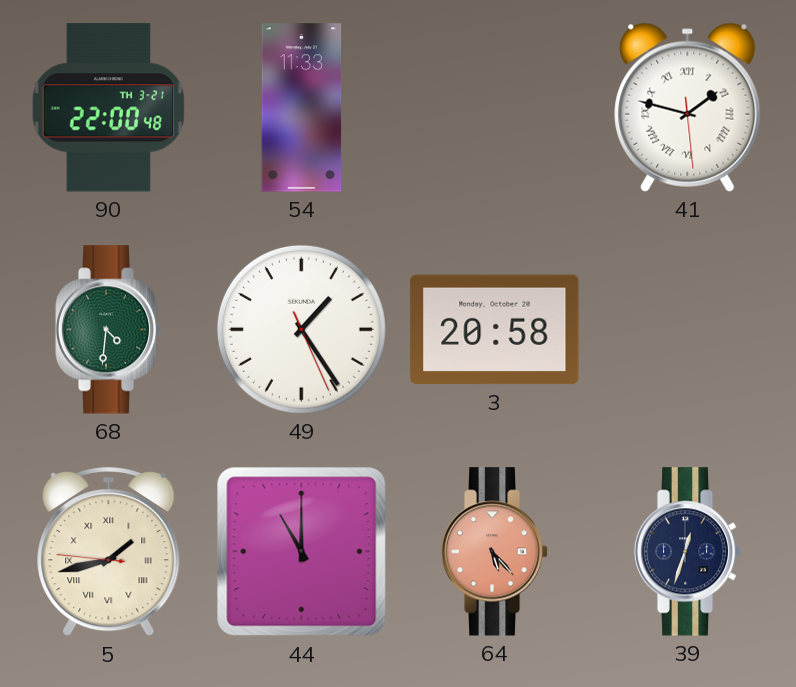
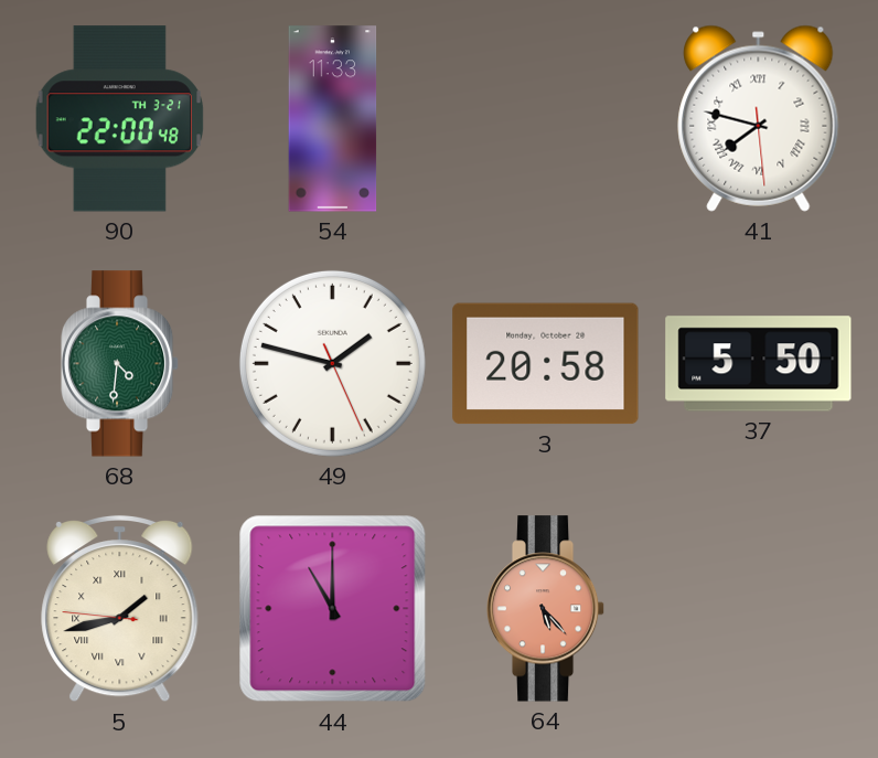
41: 1:47 -> 7:47
49: 1:24 -> 1:47
37: none -> 5:50
39: 12:33 -> none
